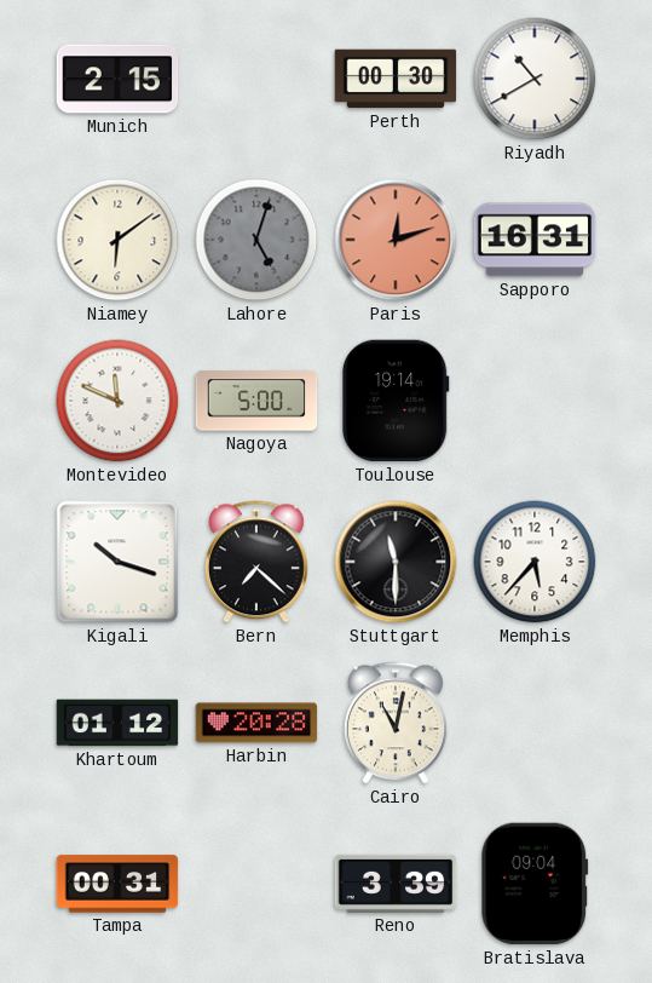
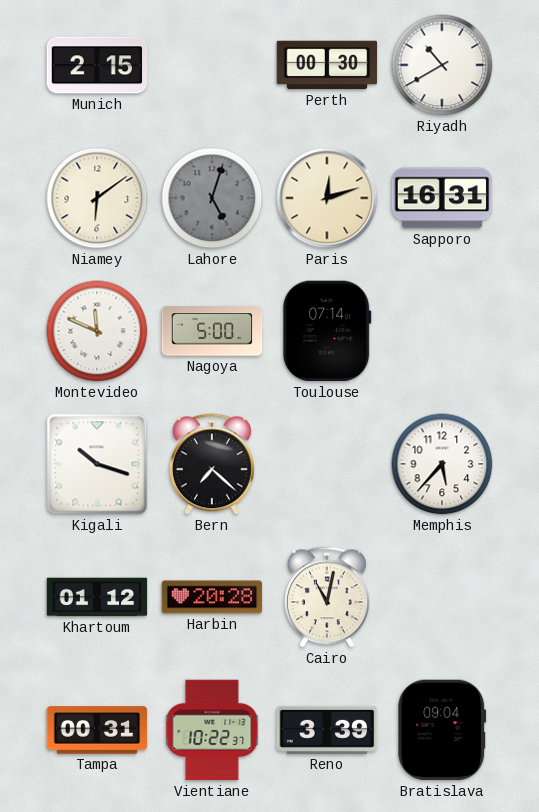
Paris dial: salmon -> cream
Toulouse: 19:14 -> 07:14
Stuttgart: 11:30 -> none
Vientiane: none -> 10:22
